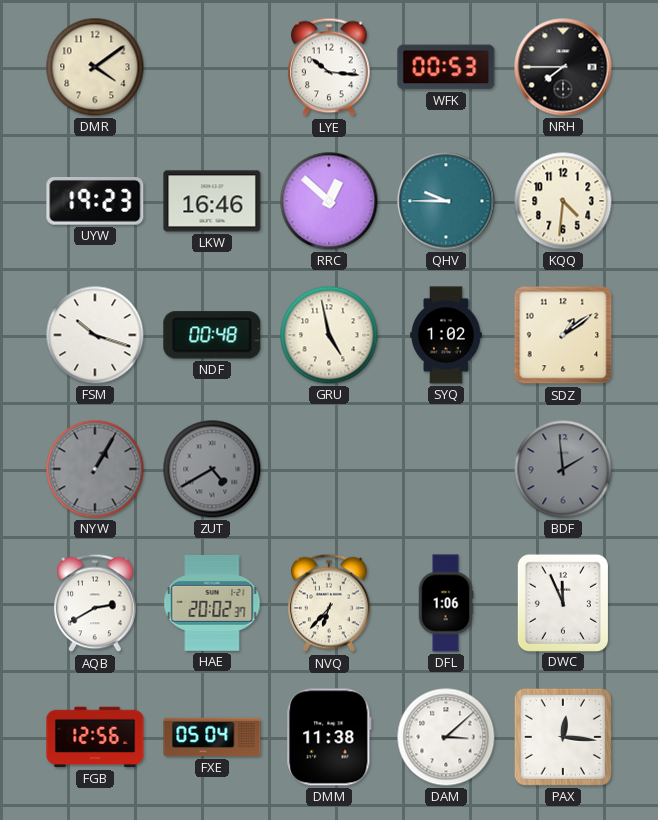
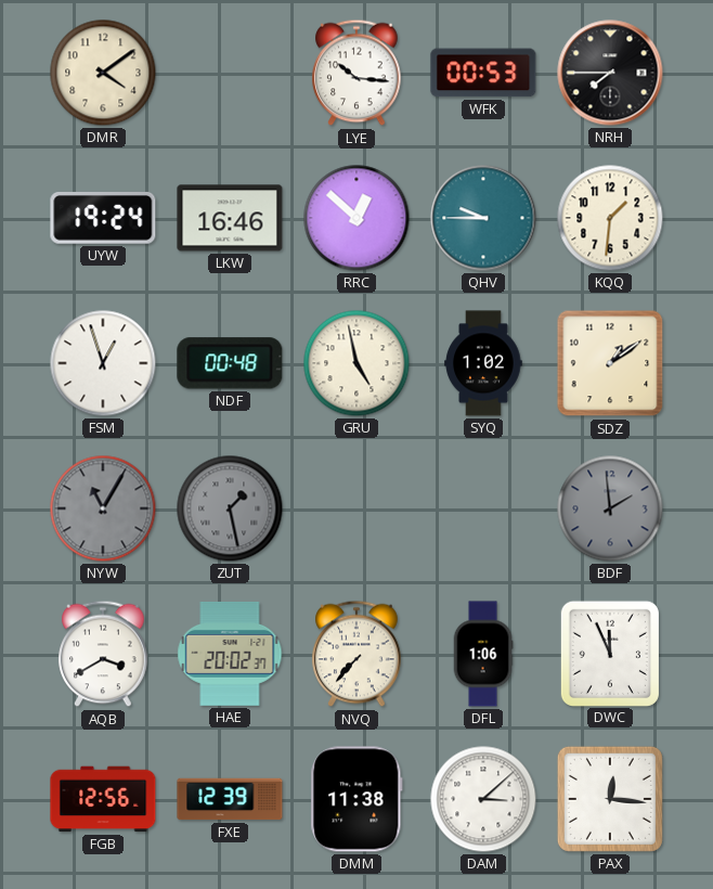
UYW: 19:23 -> 19:24
KQQ: 4:31 -> 1:31
FSM: 10:18 -> 12:57
NYW: 1:05 -> 11:05
ZUT: 4:40 -> 1:28
AQB: 2:40 -> 3:40
NVQ: 6:37 -> 7:37
FXE: 05:04 -> 12:39
